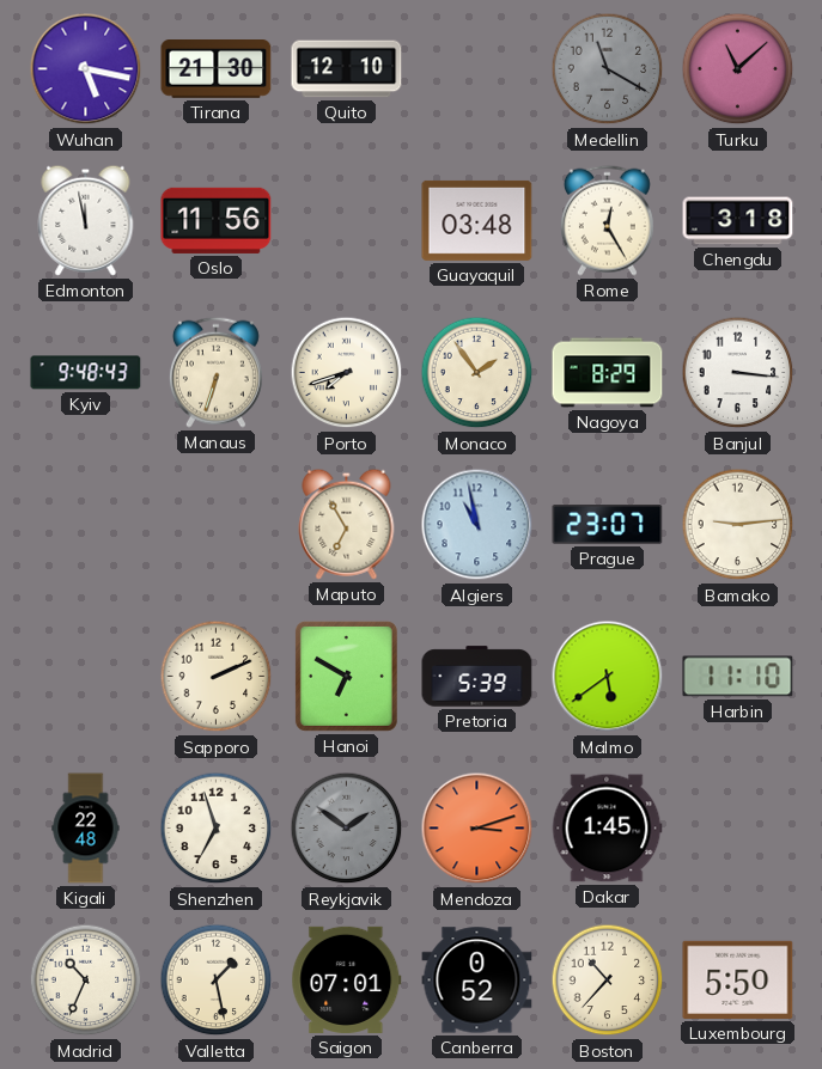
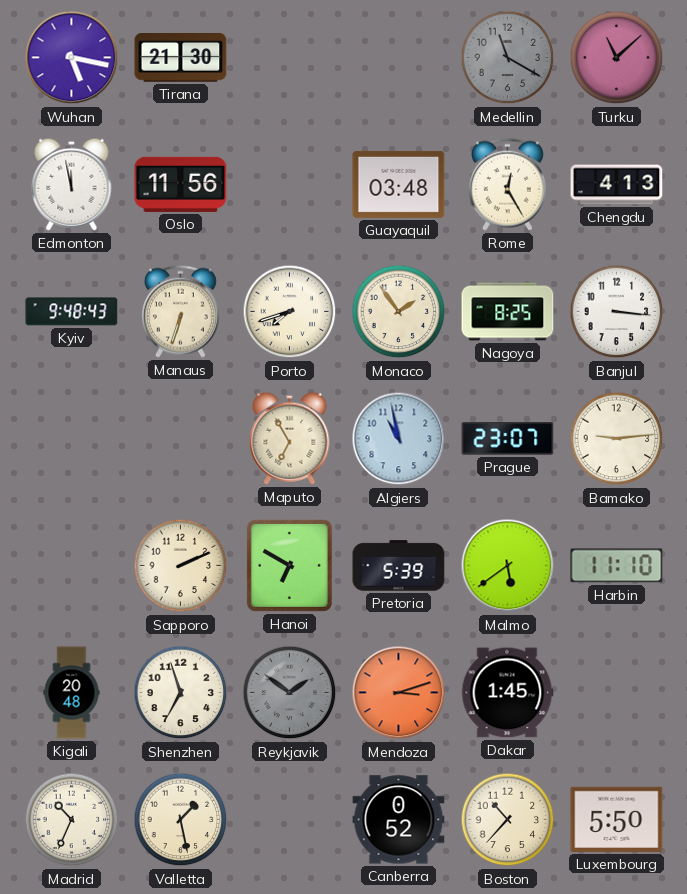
Quito: 12:10 -> none
Chengdu: 3:18 -> 4:13
Nagoya: 8:29 -> 8:25
Kigali: 22:48 -> 20:48
Saigon: 07:01 -> none
